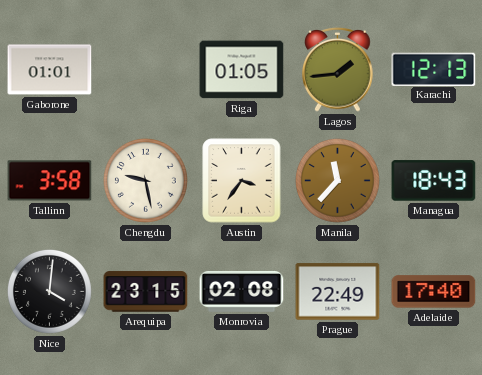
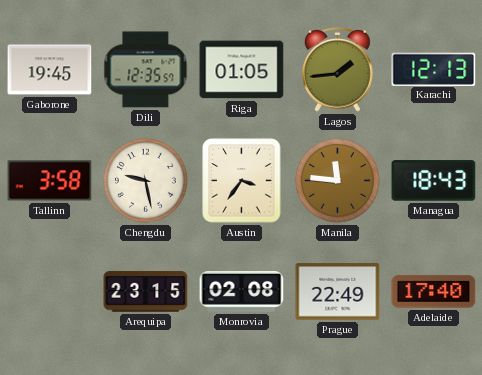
Gaborone: 01:01 -> 19:45
Dili: none -> 12:35
Manila: 11:37 -> 11:46
Nice: 4:01 -> none
